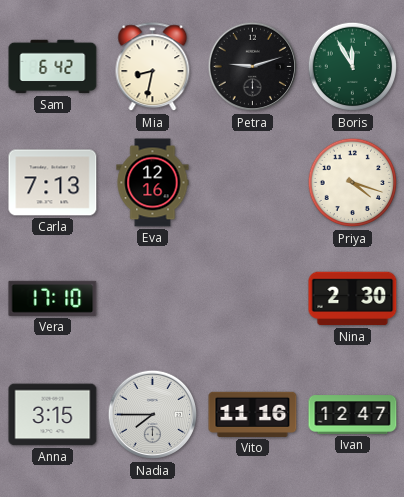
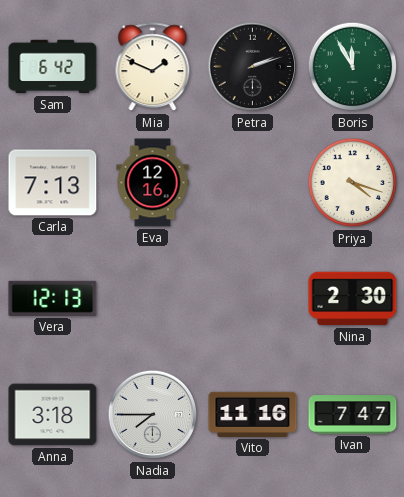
Mia: 8:32 -> 1:49
Petra: 9:12 -> 2:12
Vera: 17:10 -> 12:13
Anna: 3:15 -> 3:18
Ivan: 12:47 -> 7:47
